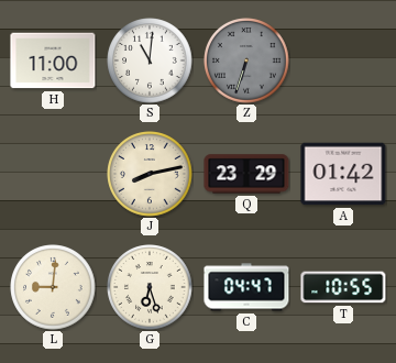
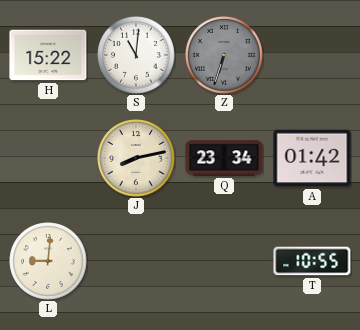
H: 11:00 -> 15:22
Q: 23:29 -> 23:34
G: 6:27 -> none
C: 04:47 -> none
